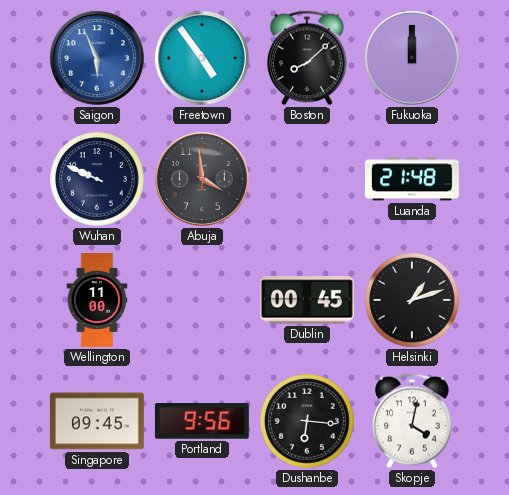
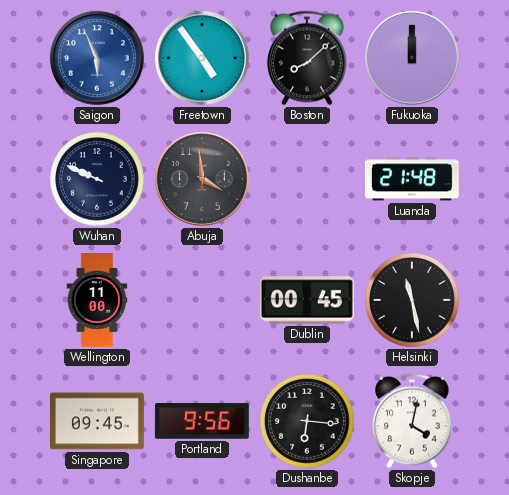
Helsinki: 1:12 -> 11:28
